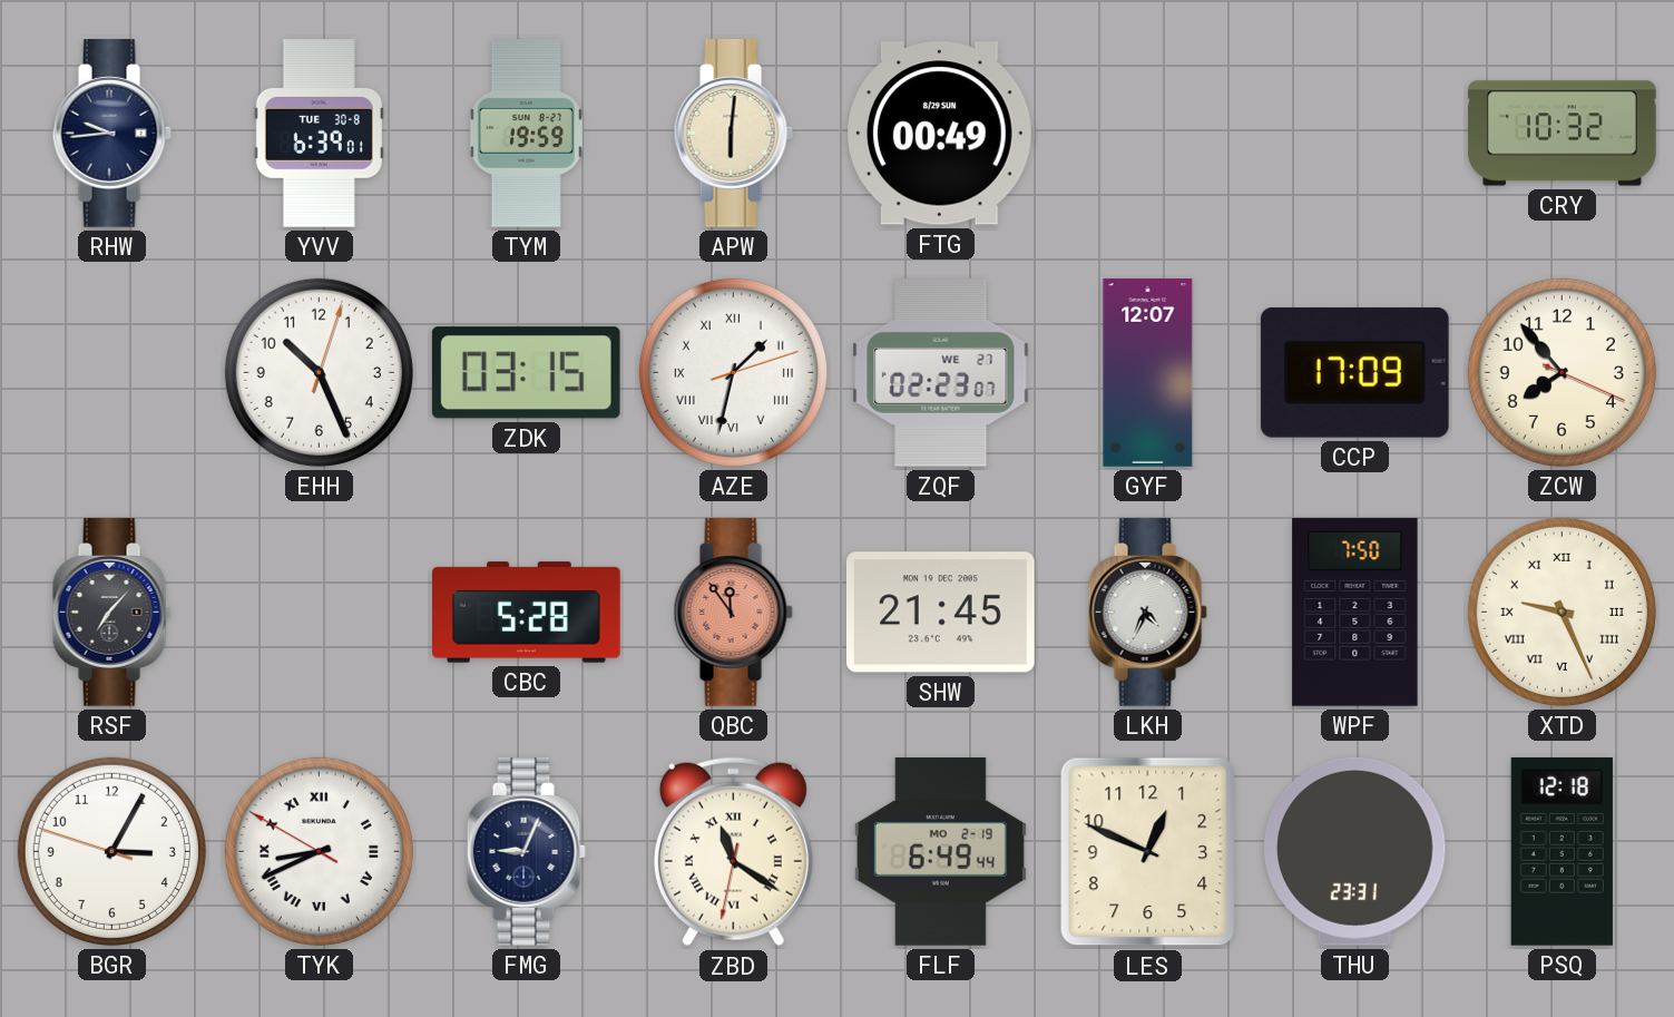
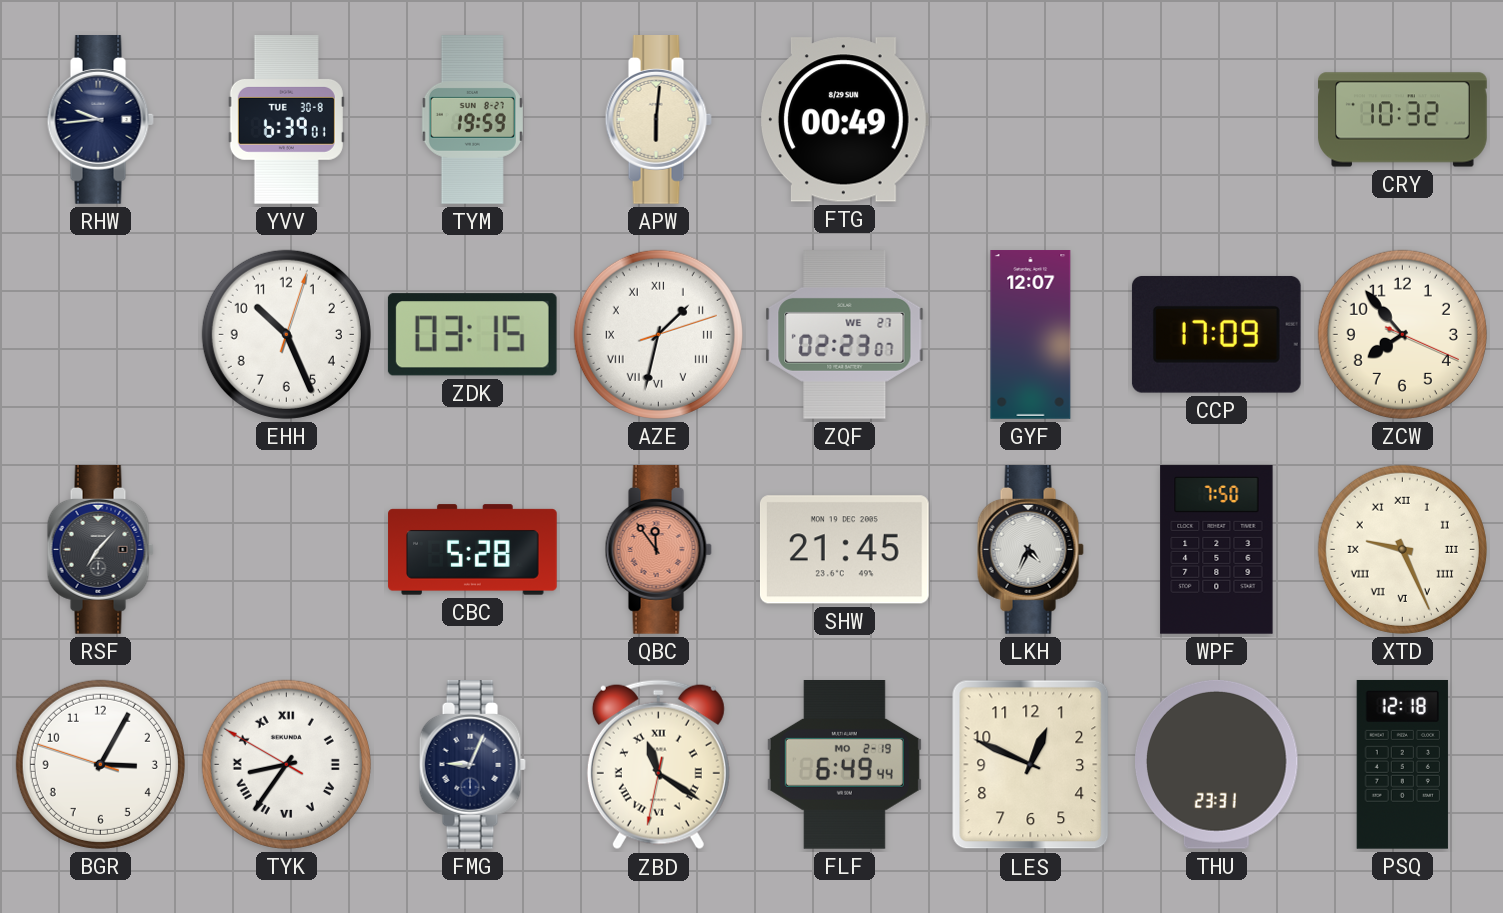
TYK: 8:40 -> 8:35
